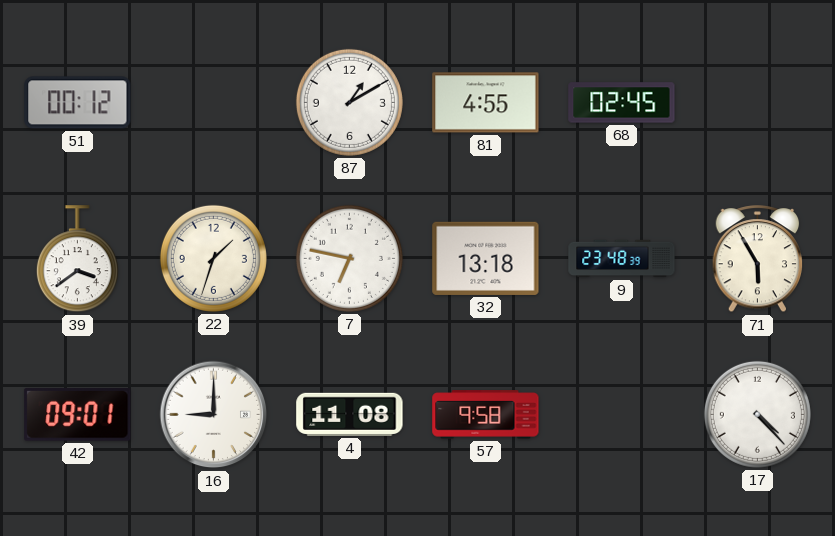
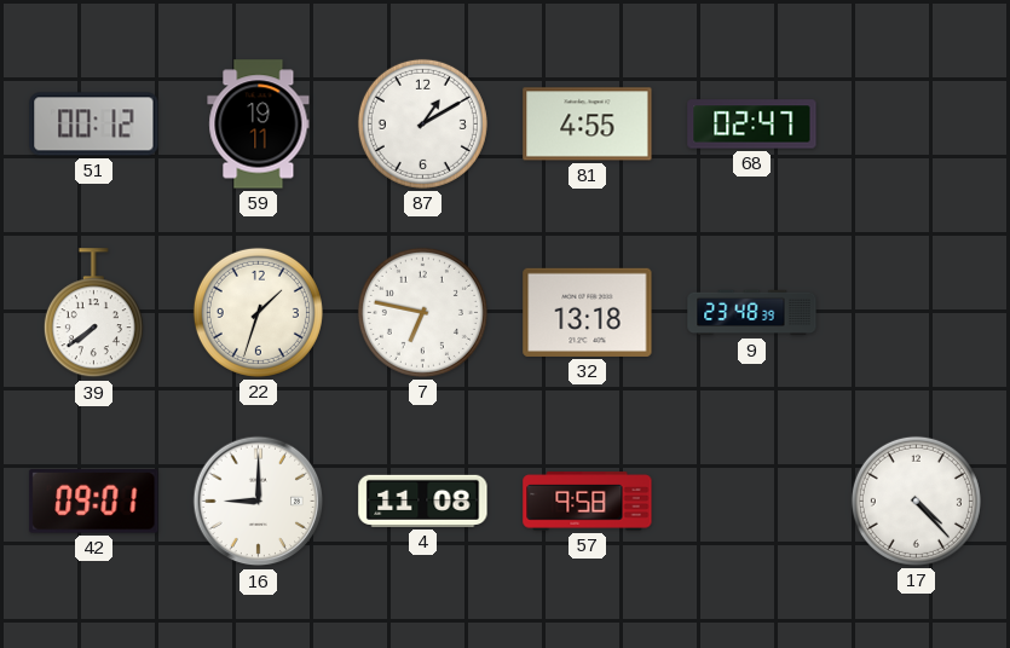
59: none -> 19:11
68: 02:45 -> 02:47
39: 3:39 -> 7:39
71: 5:55 -> none
